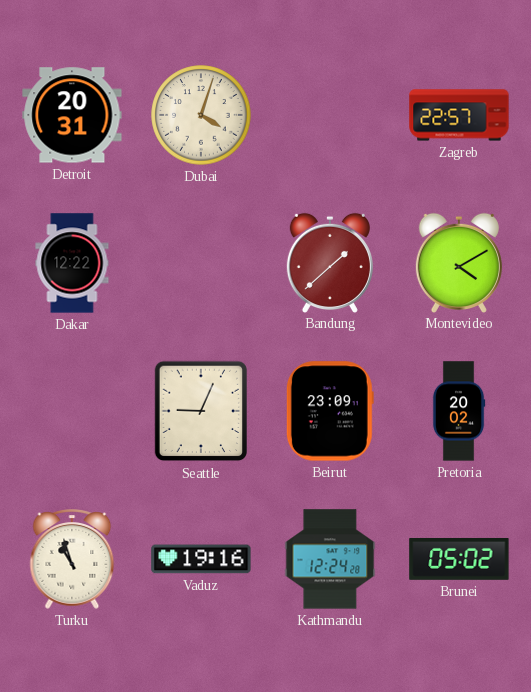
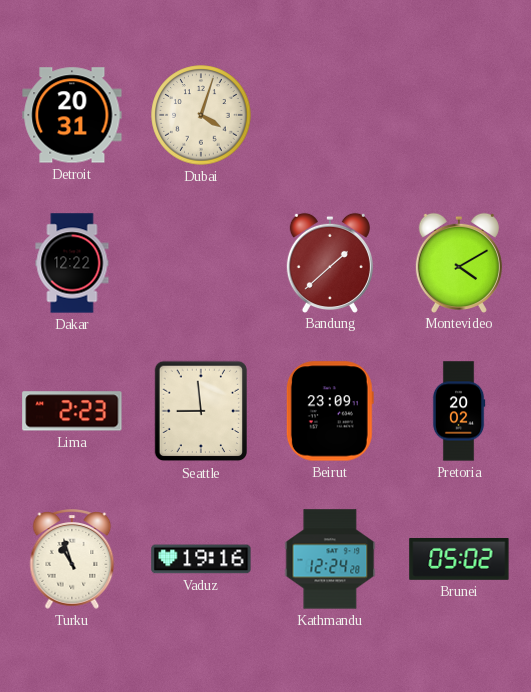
Zagreb: 22:57 -> none
Lima: none -> 2:23
Seattle: 9:04 -> 8:59
